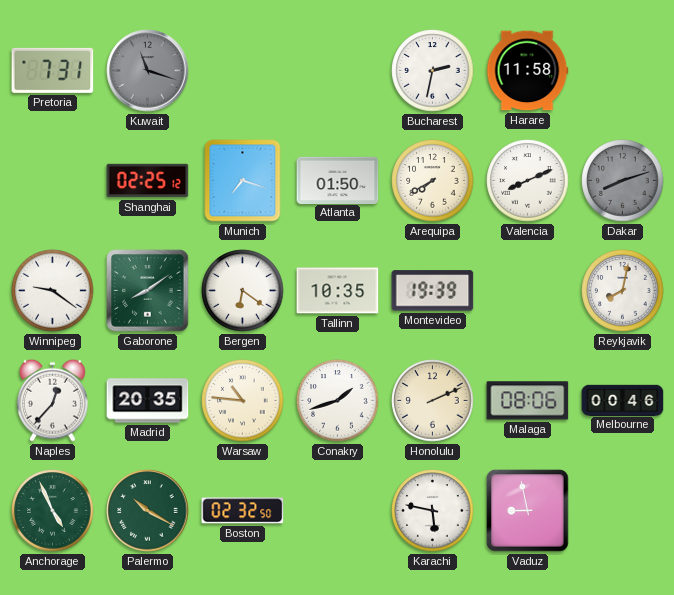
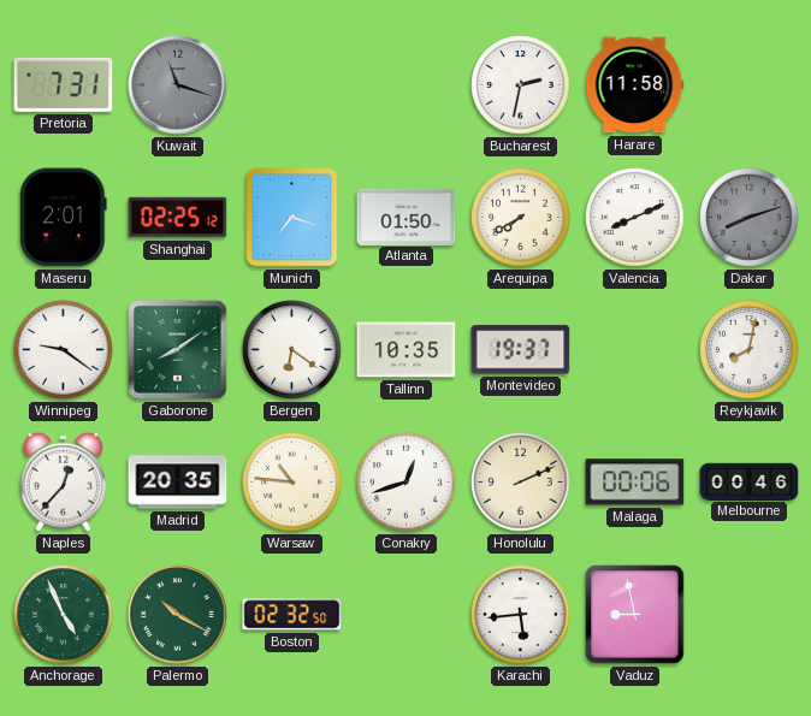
Maseru: none -> 2:01
Montevideo: 19:39 -> 19:37
Conakry: 1:42 -> 12:42
Malaga: 08:06 -> 00:06
Karachi: 5:47 -> 5:44
